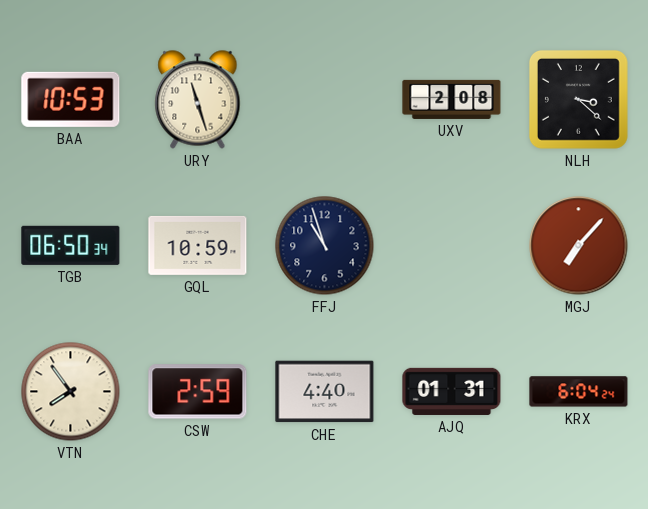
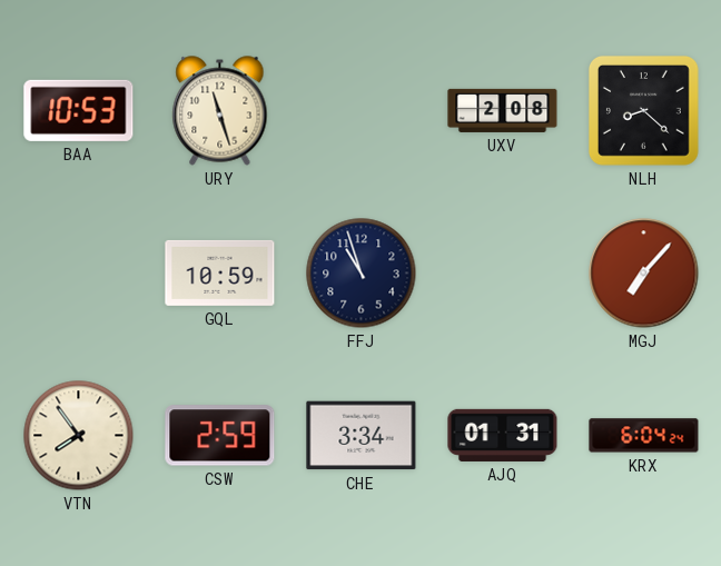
NLH: 3:22 -> 8:22
TGB: 06:50 -> none
CHE: 4:40 -> 3:34
